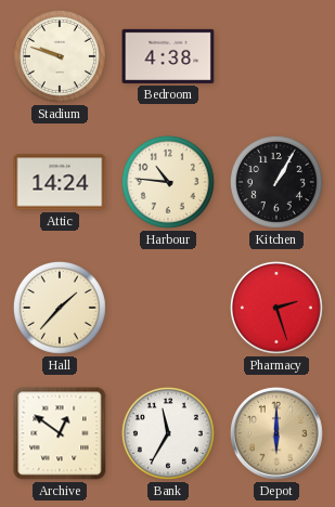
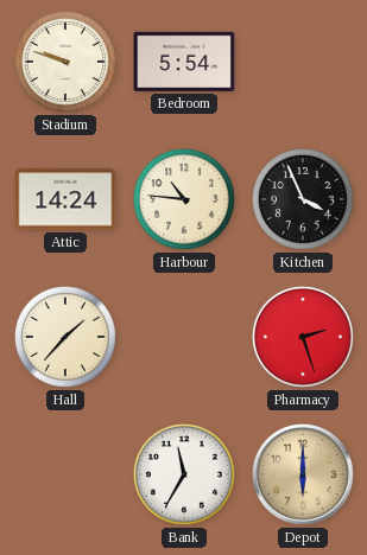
Bedroom: 4:38 -> 5:54
Kitchen: 1:05 -> 3:56
Archive: 12:51 -> none
